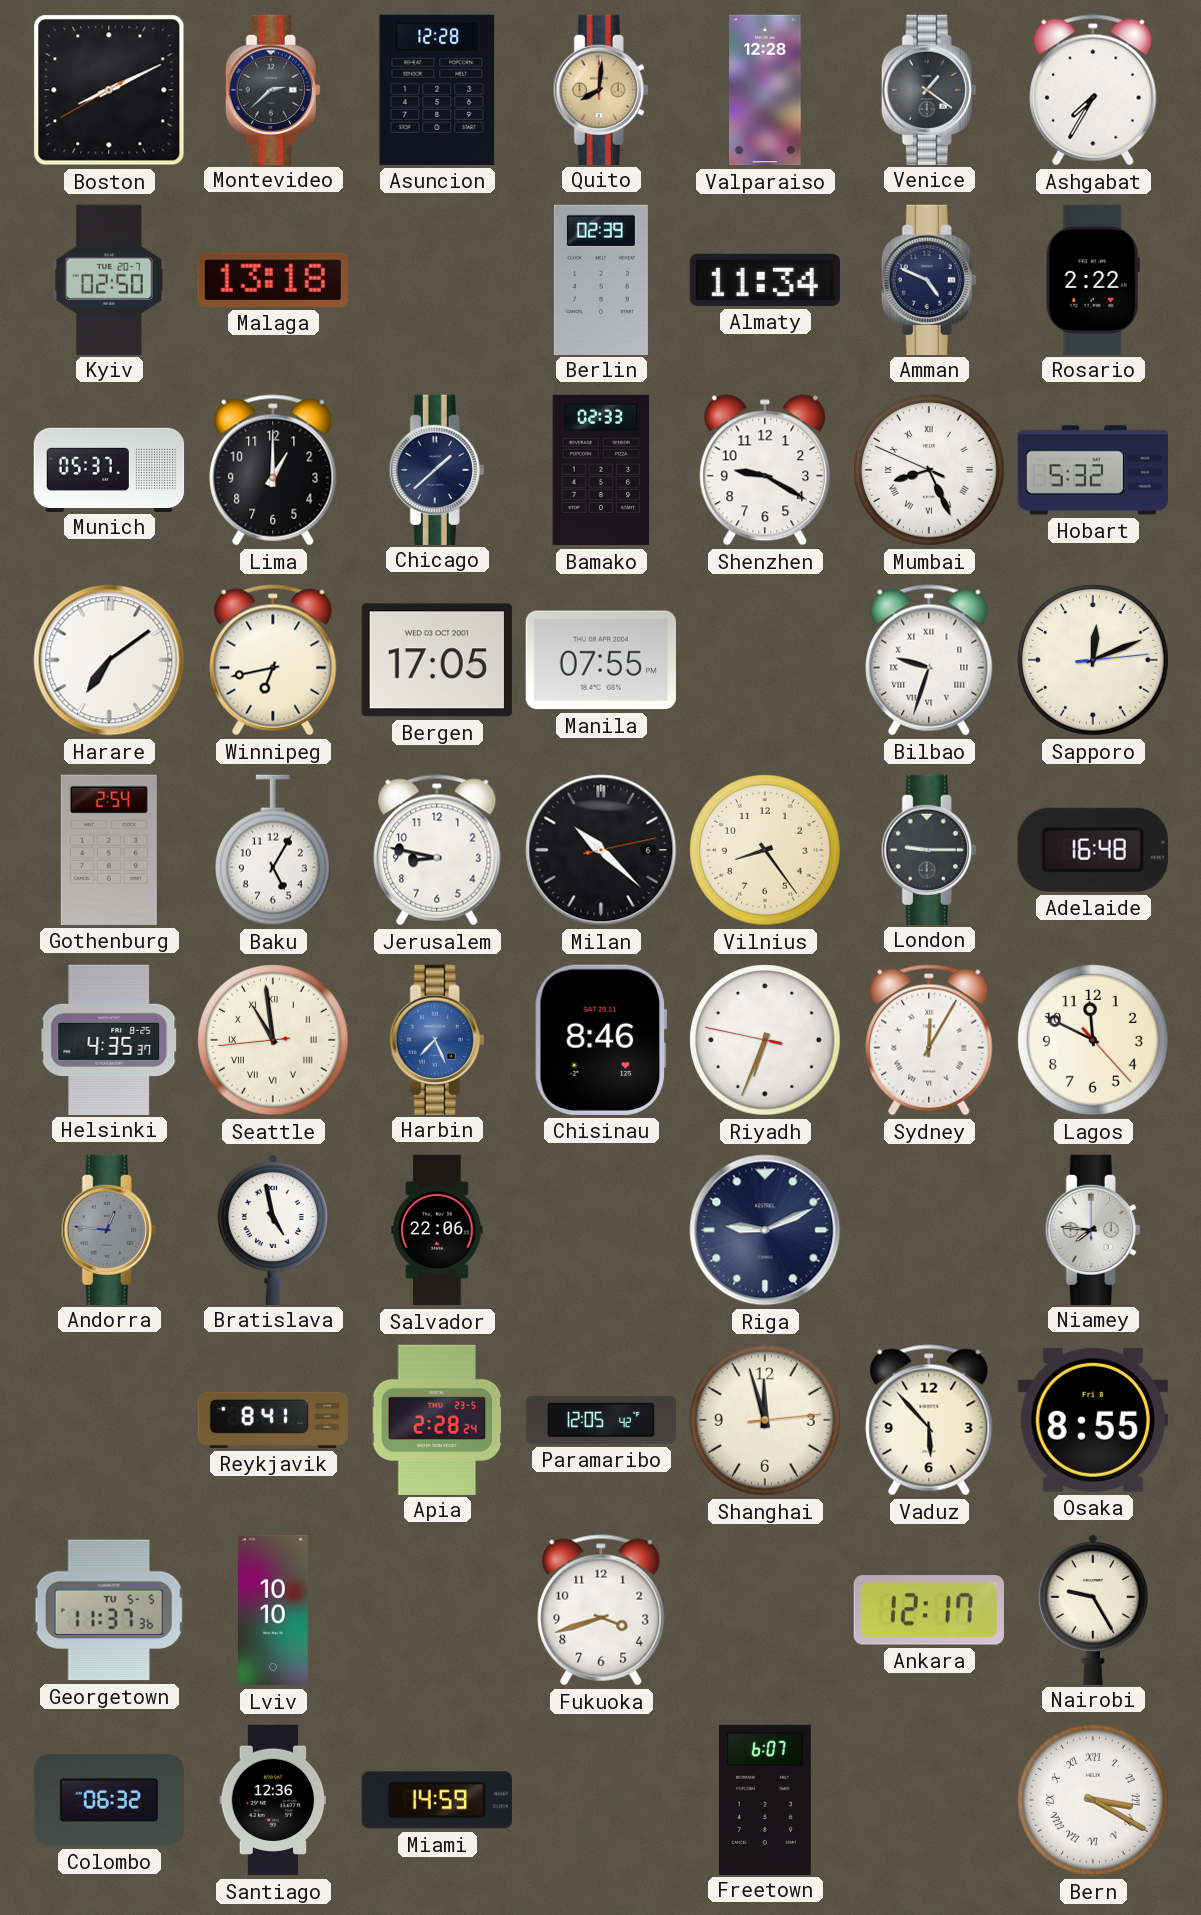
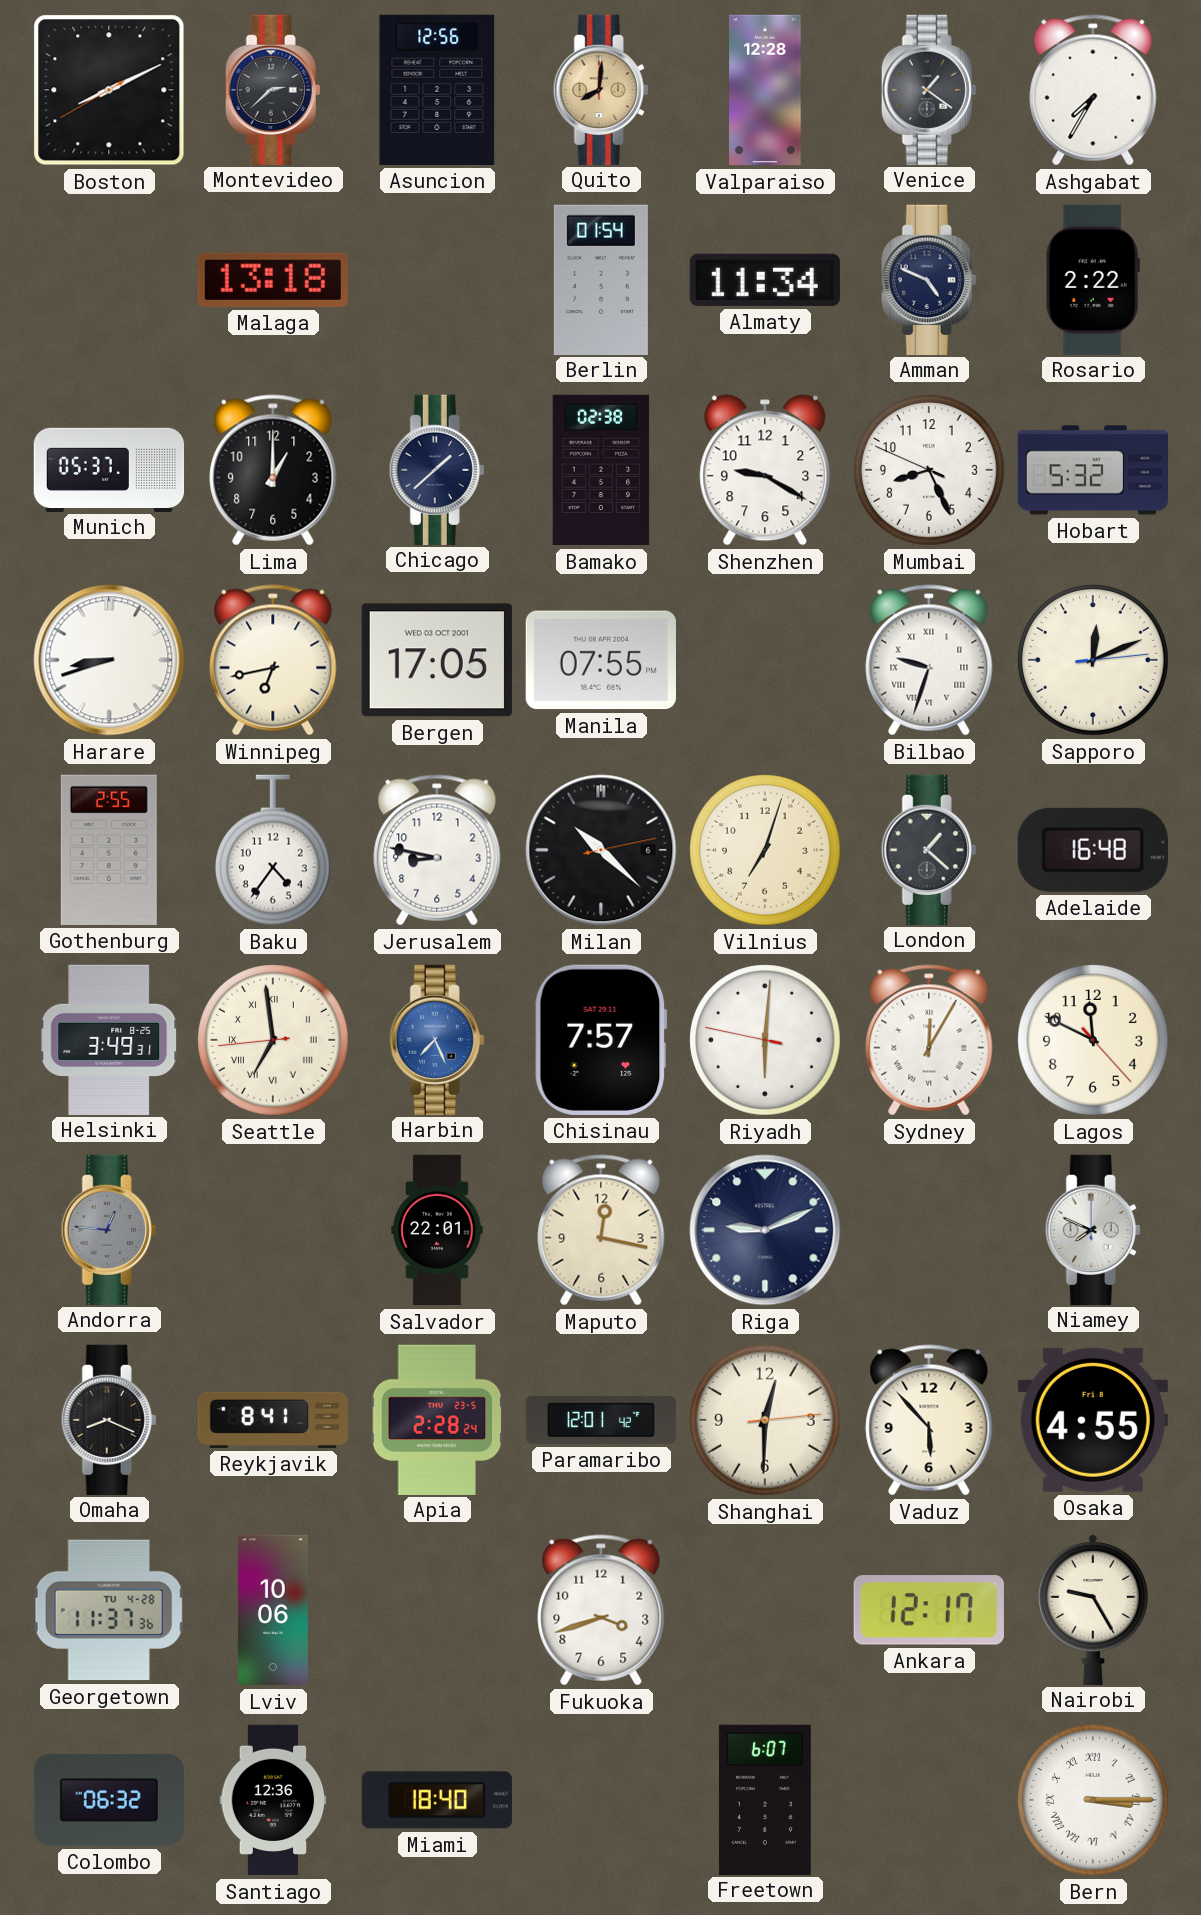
Asuncion: 12:28 -> 12:56
Kyiv: 02:50 -> none
Berlin: 02:39 -> 01:54
Bamako: 02:33 -> 02:38
Mumbai numerals: Roman -> Arabic
Harare: 7:09 -> 8:42
Gothenburg: 2:54 -> 2:55
Baku: 5:05 -> 4:36
Vilnius: 8:24 -> 7:03
London: 9:15 -> 1:22
Helsinki: 4:35 -> 3:49
Seattle: 10:58 -> 6:58
Chisinau: 8:46 -> 7:57
Riyadh: 6:33 -> 6:00
Bratislava: 4:58 -> none
Salvador: 22:06 -> 22:01
Maputo: none -> 12:17
Niamey: 7:46 -> 7:49
Omaha: none -> 8:19
Paramaribo: 12:05 -> 12:01
Shanghai: 11:57 -> 12:30
Osaka: 8:55 -> 4:55
Georgetown date: TU 5-5 -> TU 4-28
Lviv: 10:10 -> 10:06
Miami: 14:59 -> 18:40
Bern: 3:20 -> 3:15
